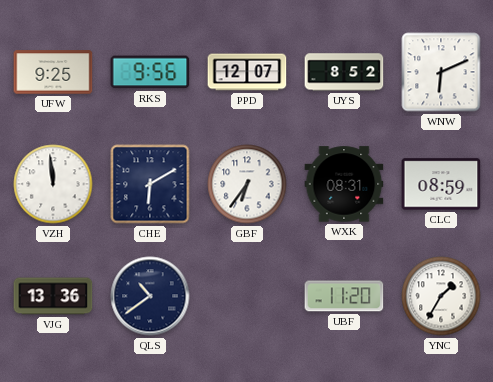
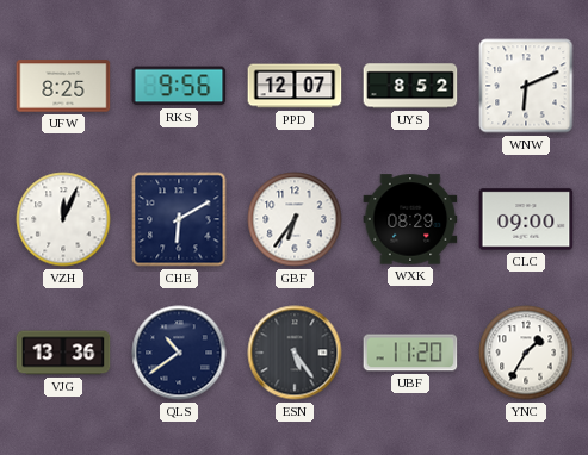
UFW: 9:25 -> 8:25
VZH: 11:59 -> 12:04
WXK: 08:31 -> 08:29
CLC: 08:59 -> 09:00
ESN: none -> 5:24
